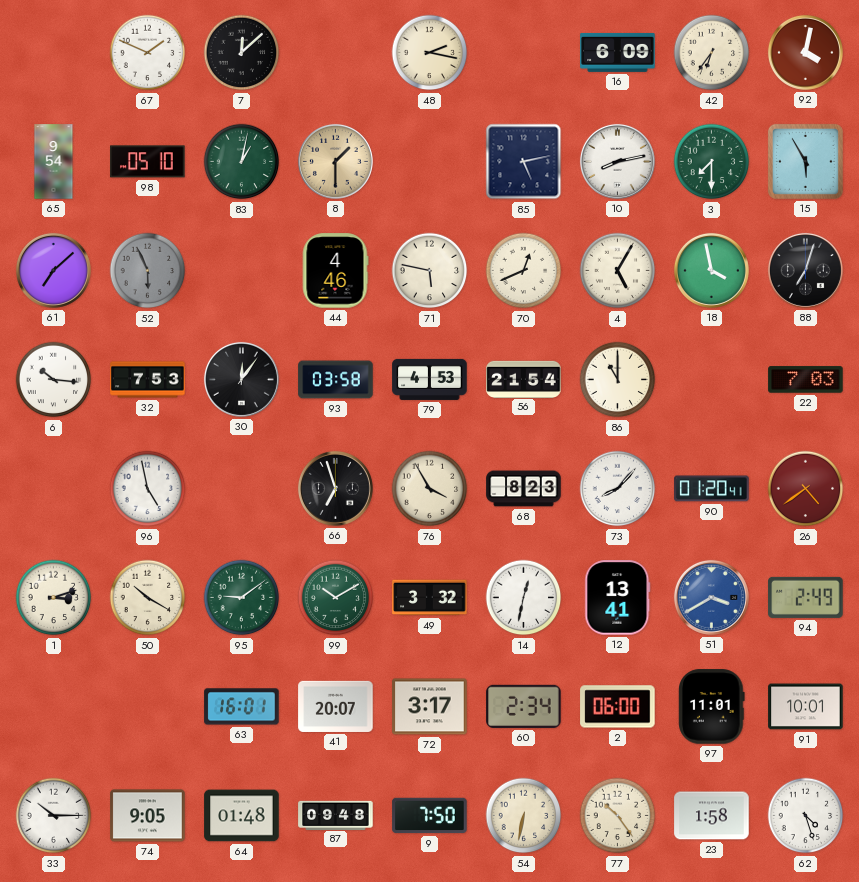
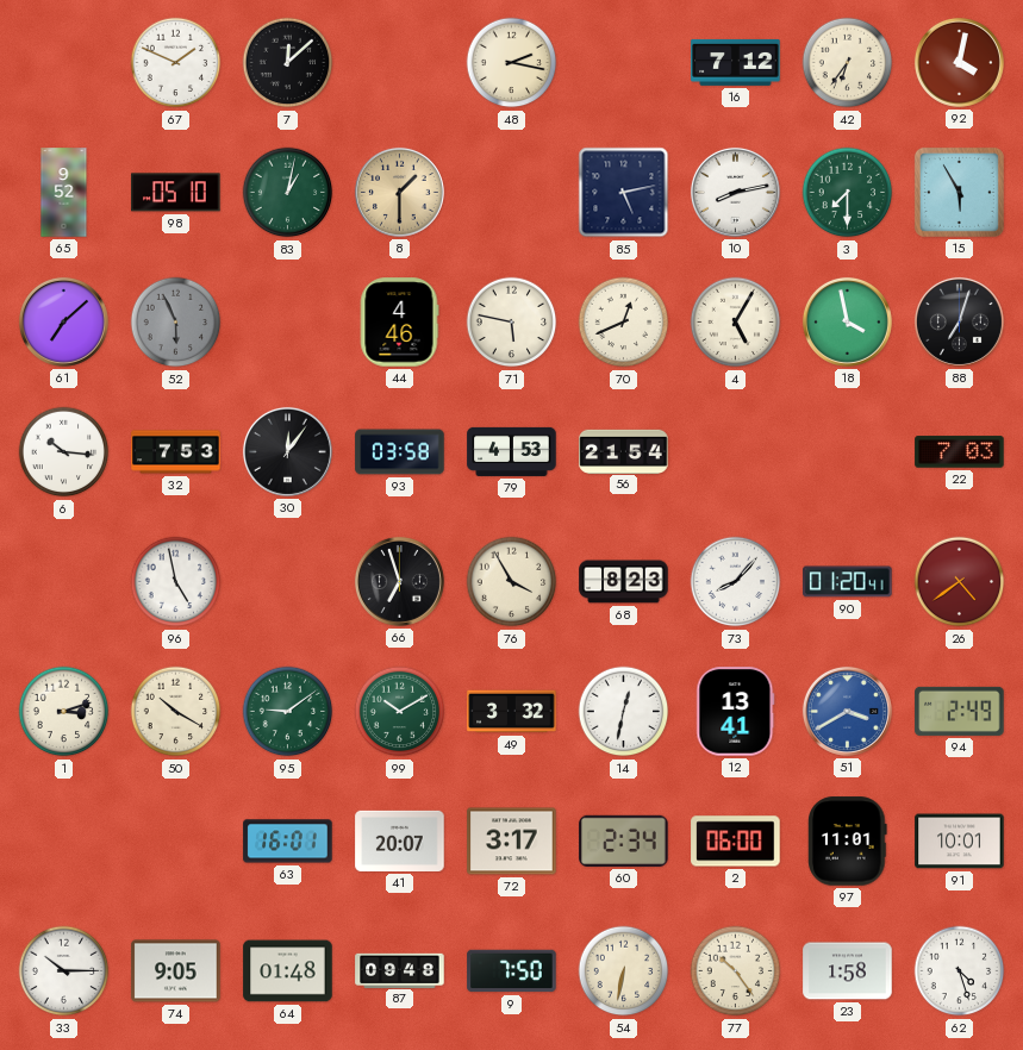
16: 6:09 -> 7:12
65: 9:54 -> 9:52
86: 11:00 -> none
